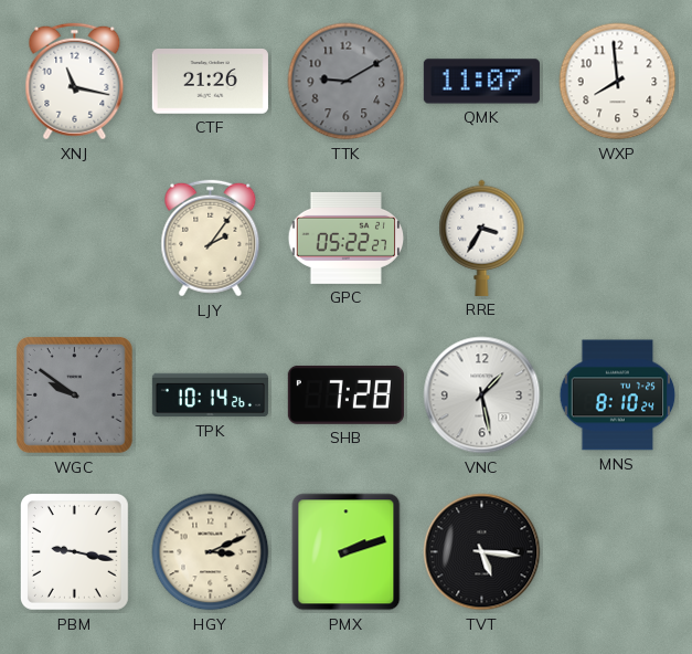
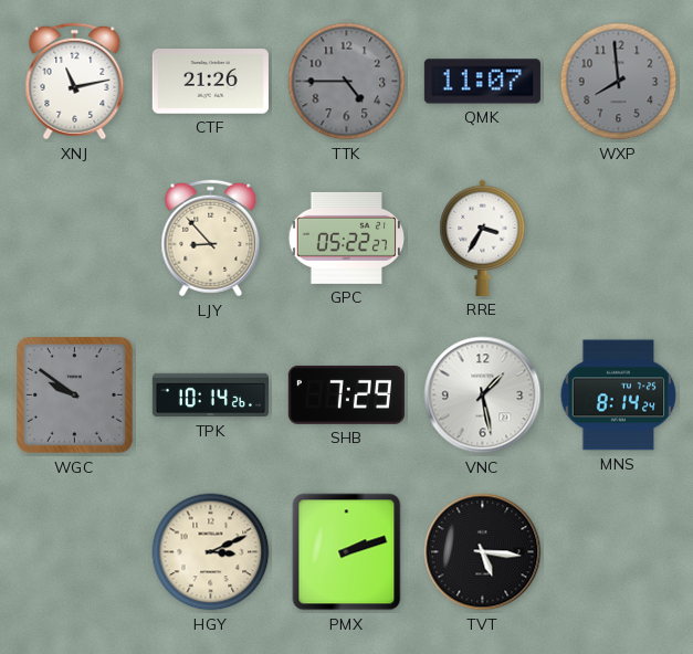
XNJ: 11:17 -> 11:13
TTK: 9:10 -> 4:45
WXP dial: white -> grey
LJY: 2:06 -> 8:53
SHB: 7:28 -> 7:29
MNS: 8:10 -> 8:14
PBM: 9:17 -> none
